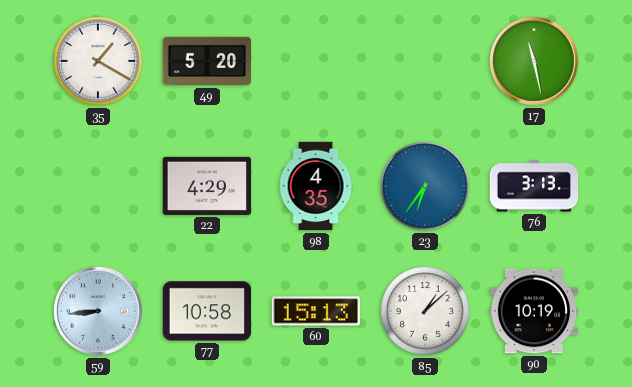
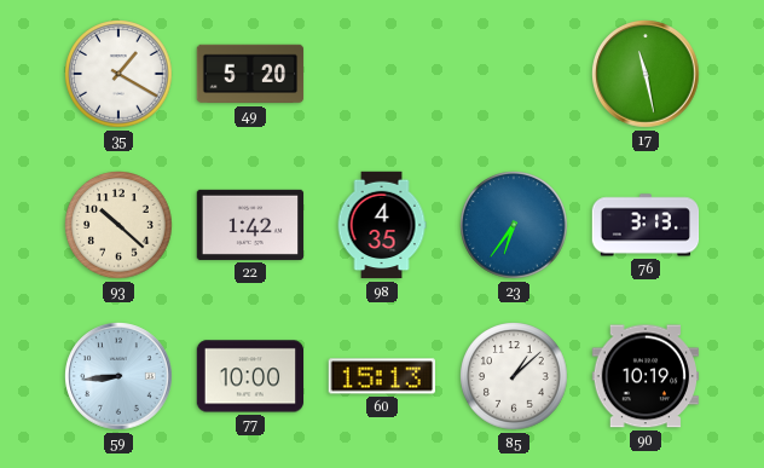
93: none -> 10:22
22: 4:29 -> 1:42
77: 10:58 -> 10:00
